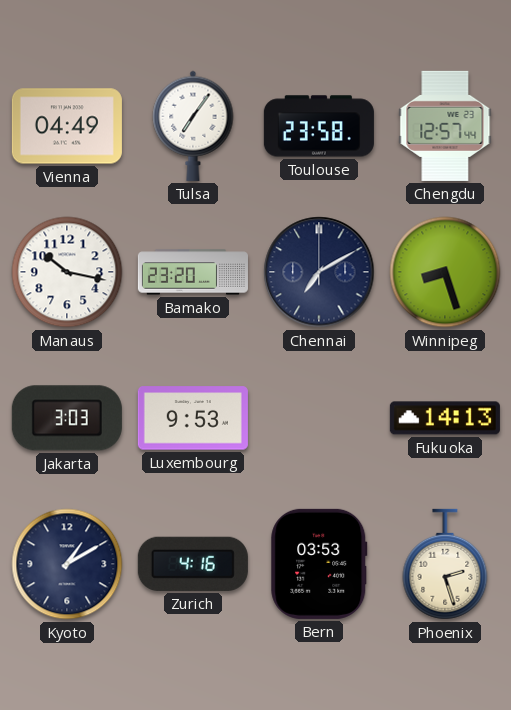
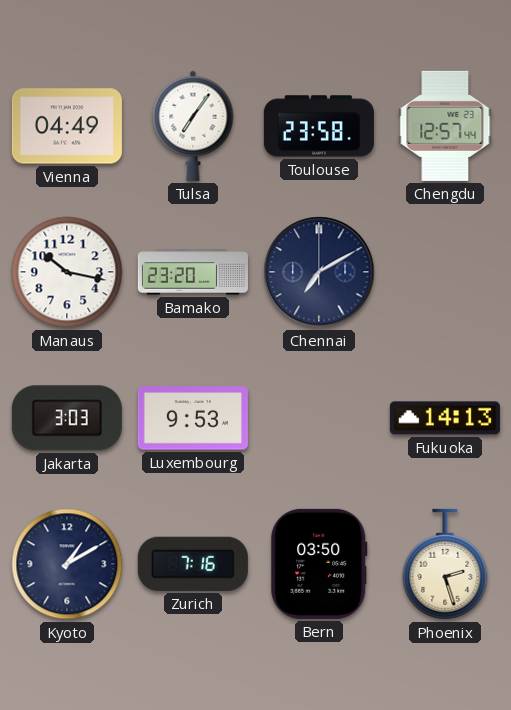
Winnipeg: 8:27 -> none
Zurich: 4:16 -> 7:16
Bern: 03:53 -> 03:50
